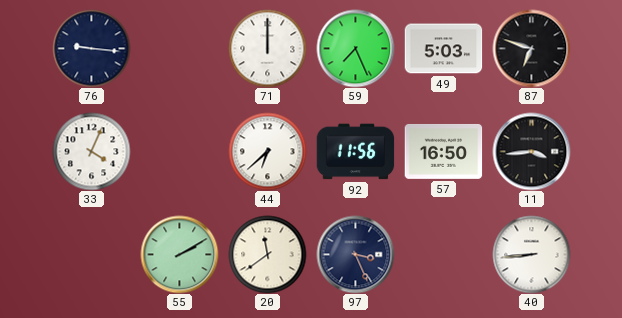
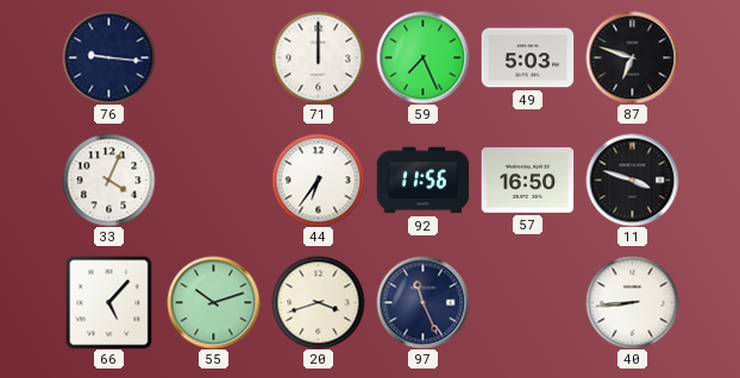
44: 6:38 -> 6:36
11: 3:44 -> 3:48
66: none -> 5:07
55: 2:10 -> 10:12
20: 11:39 -> 3:42
97: 3:26 -> 11:26
